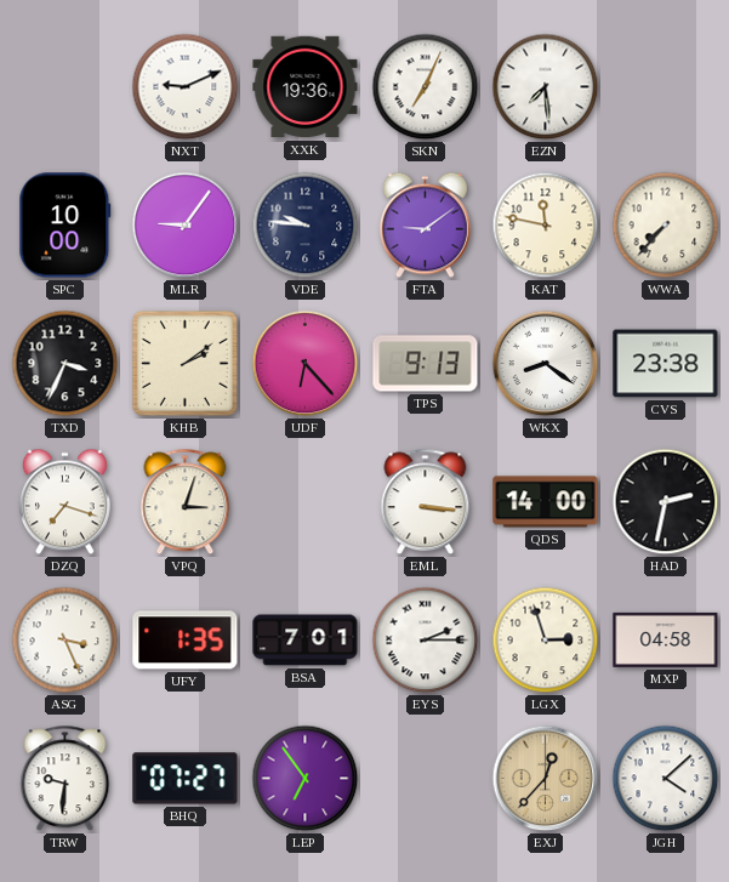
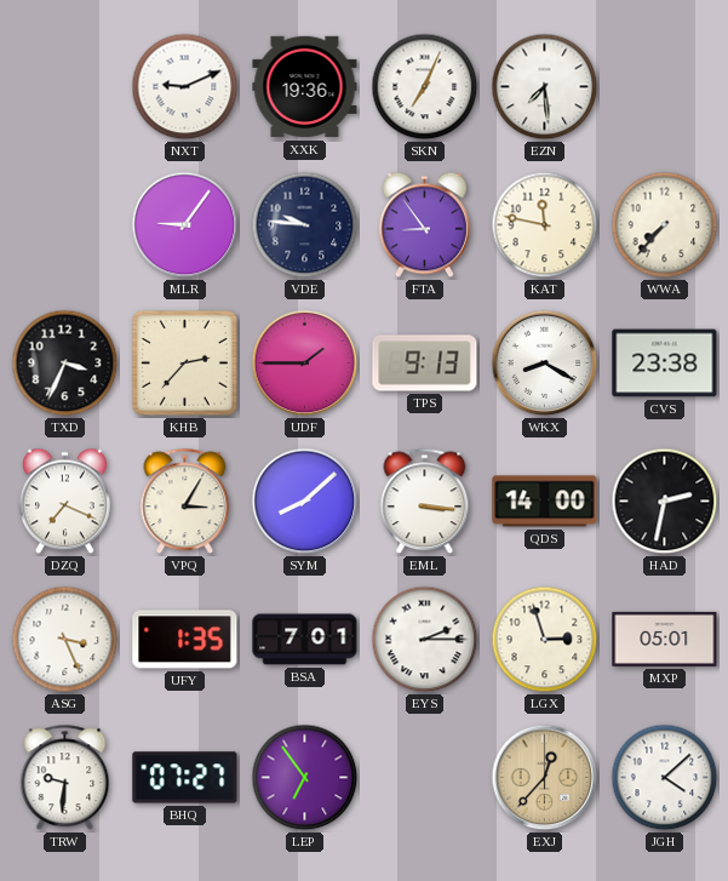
SPC: 10:00 -> none
FTA: 9:09 -> 8:54
KHB: 2:09 -> 2:37
UDF: 6:23 -> 1:45
WKX: 8:21 -> 8:20
DZQ: 7:18 -> 7:19
VPQ: 3:03 -> 3:05
SYM: none -> 8:08
MXP: 04:58 -> 05:01
